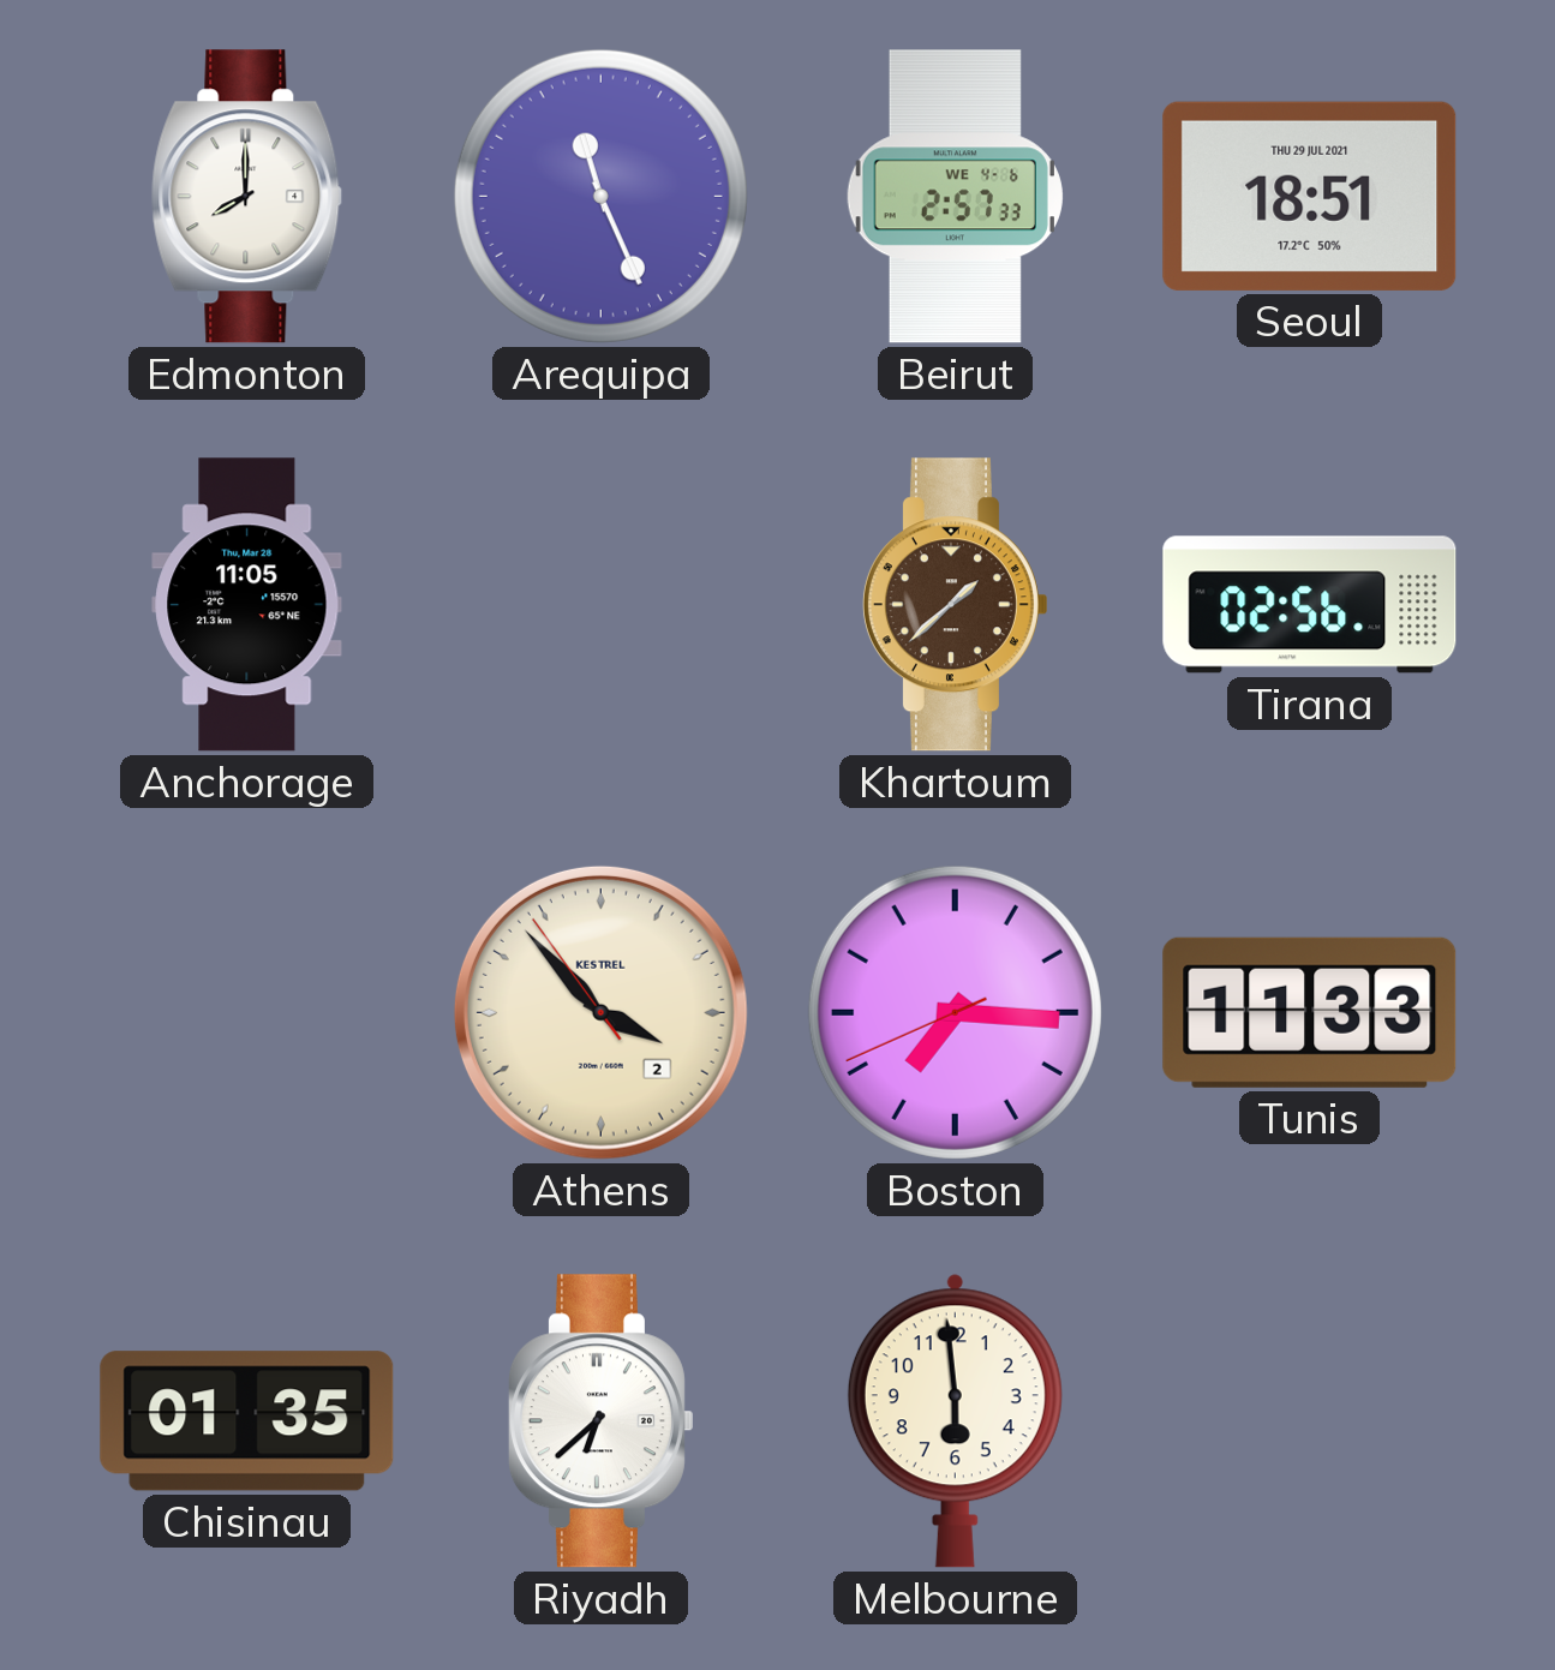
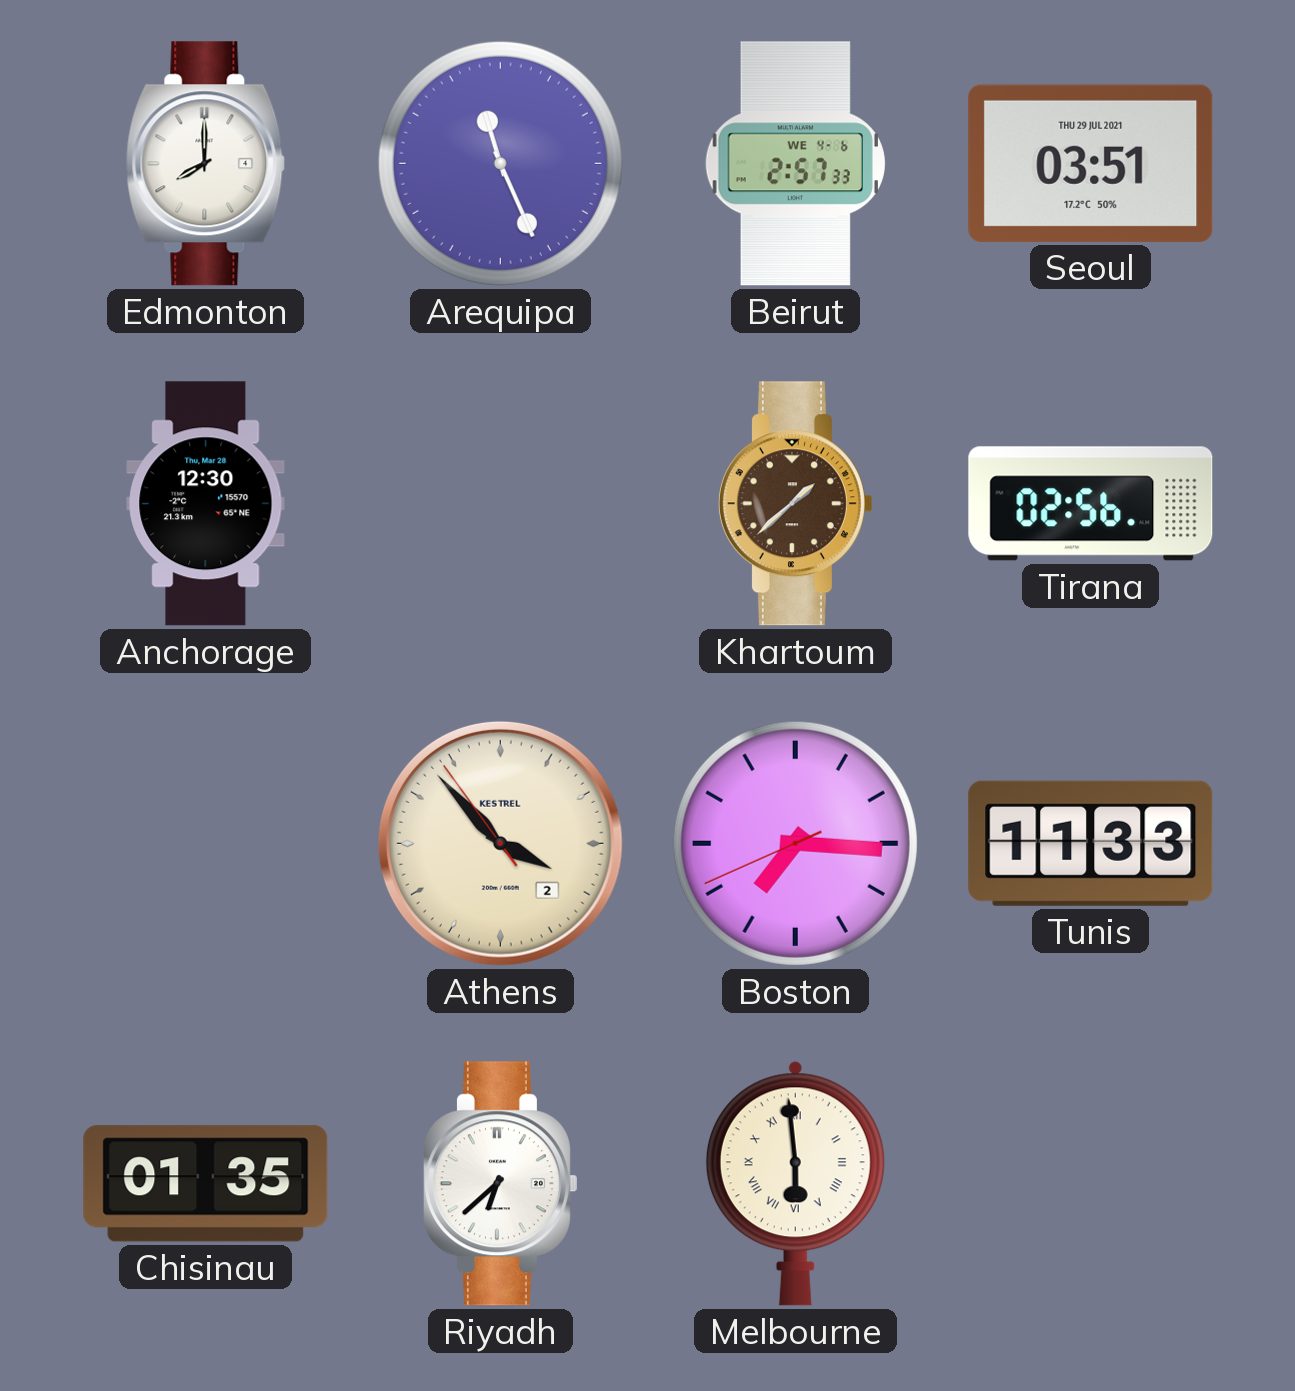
Seoul: 18:51 -> 03:51
Anchorage: 11:05 -> 12:30
Melbourne numerals: Arabic -> Roman
